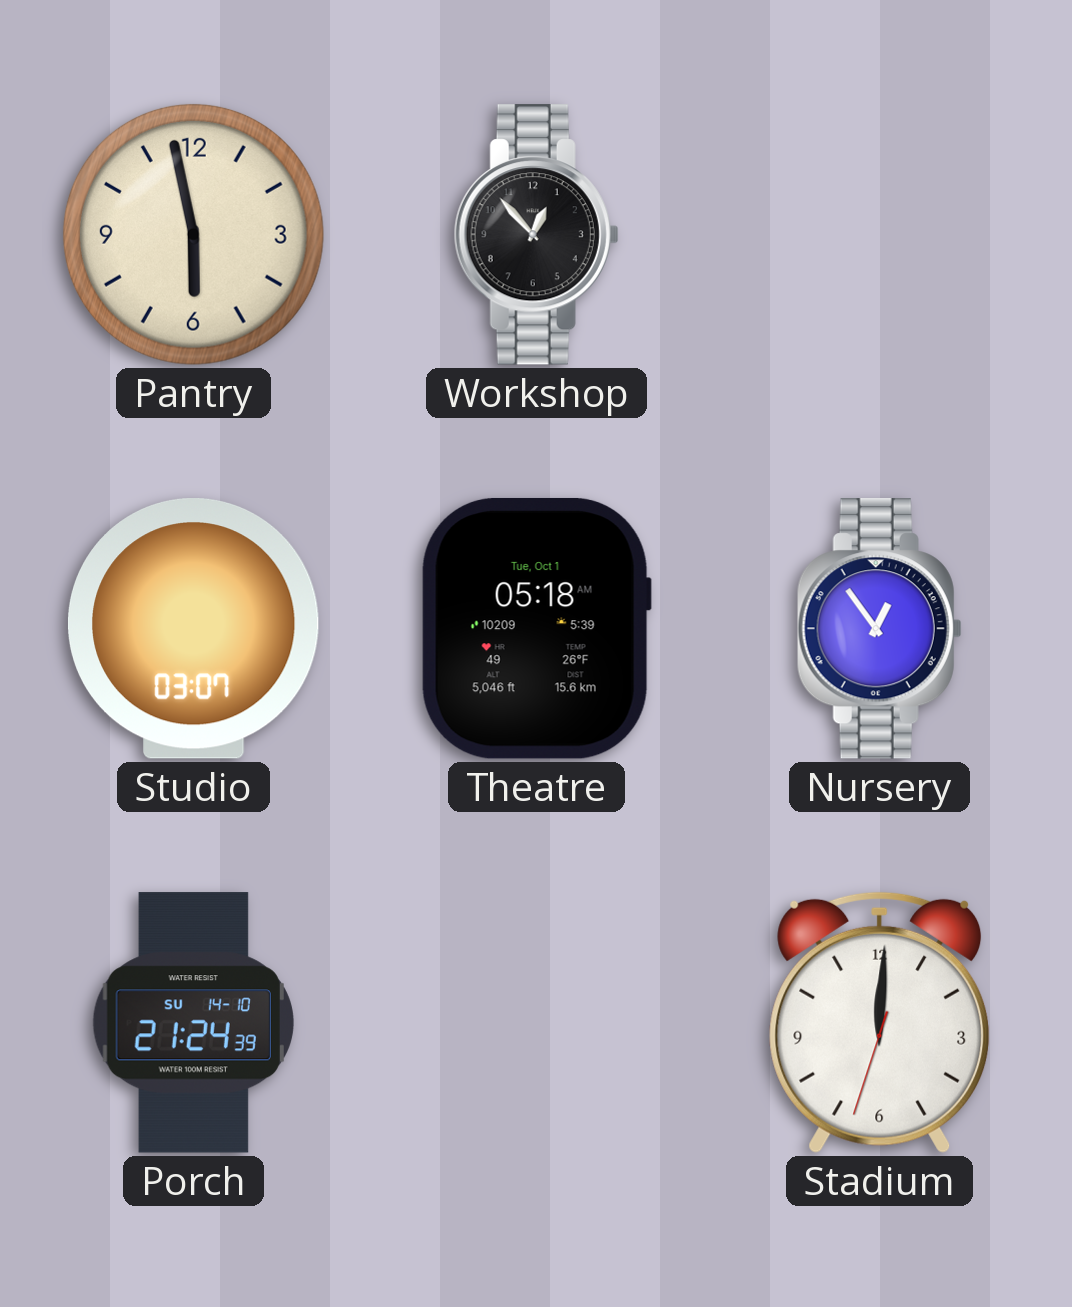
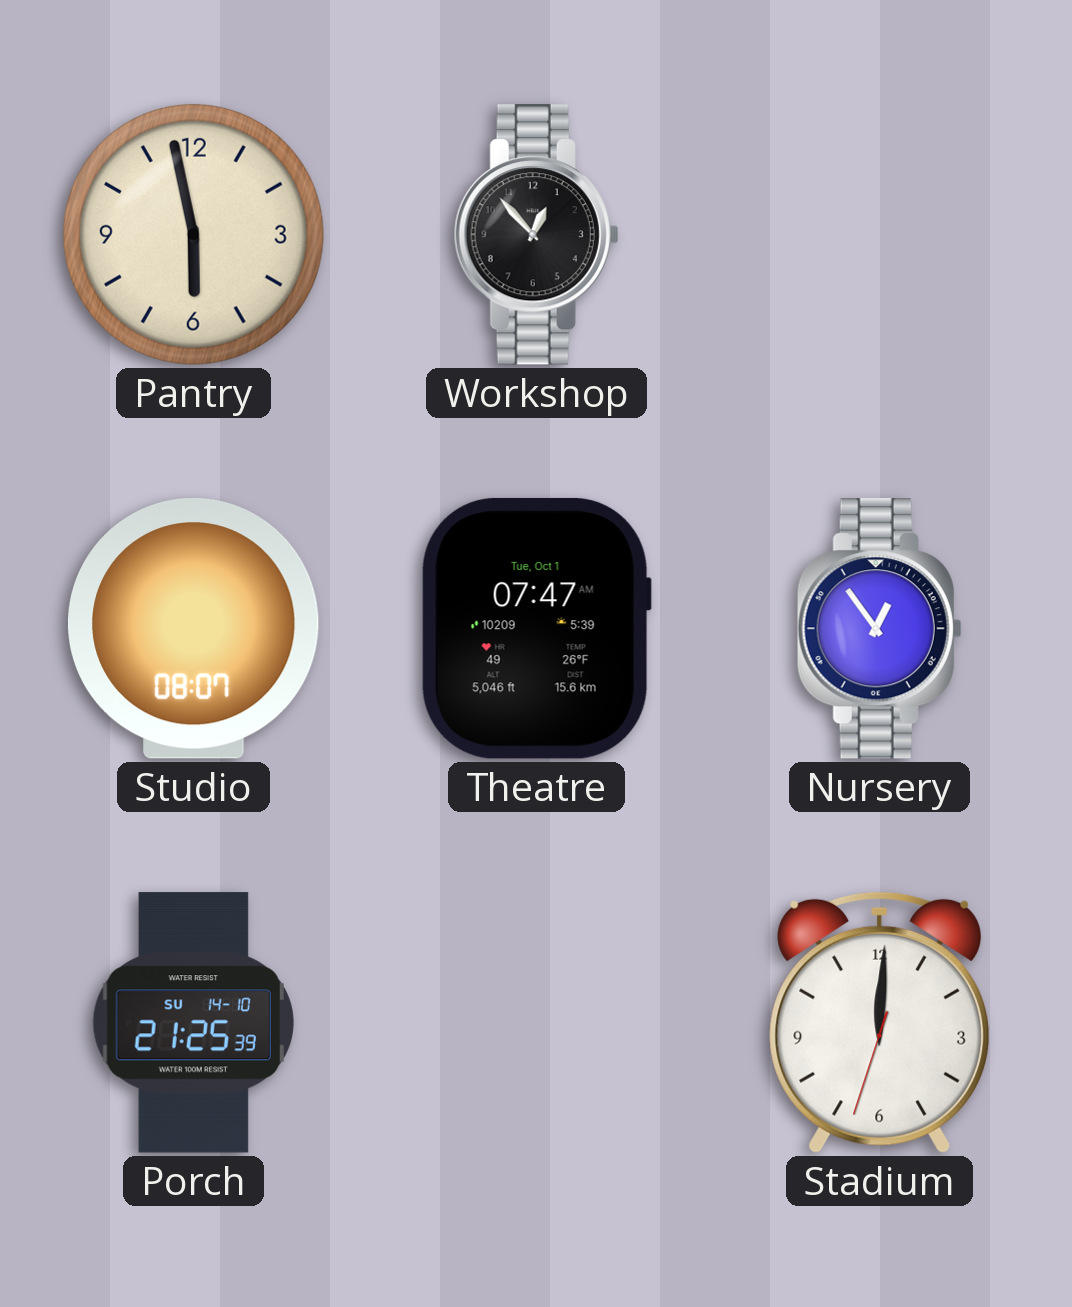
Studio: 03:07 -> 08:07
Theatre: 05:18 -> 07:47
Porch: 21:24 -> 21:25
